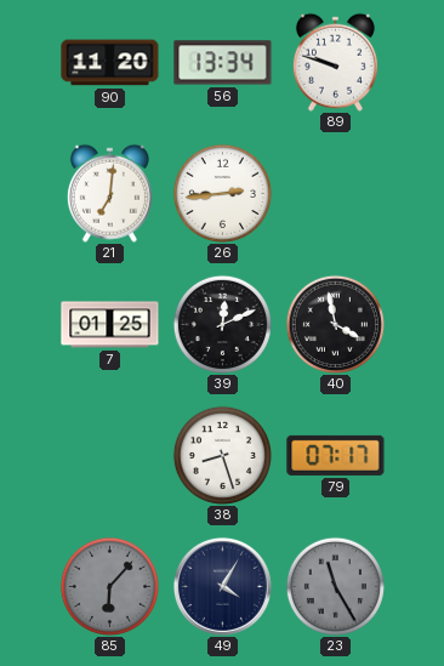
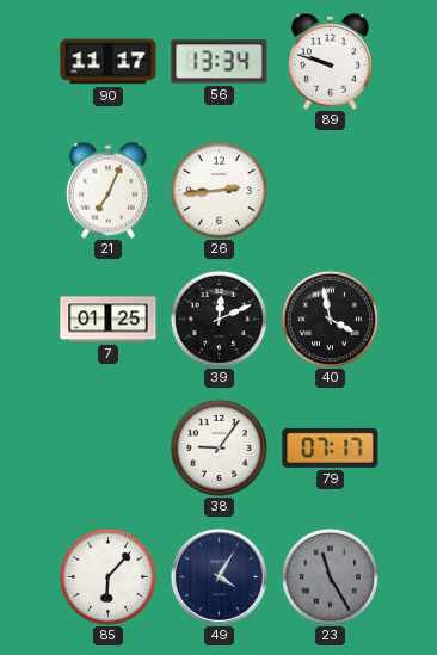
90: 11:20 -> 11:17
21: 7:01 -> 7:04
38: 8:27 -> 9:06
85 dial: grey -> white
